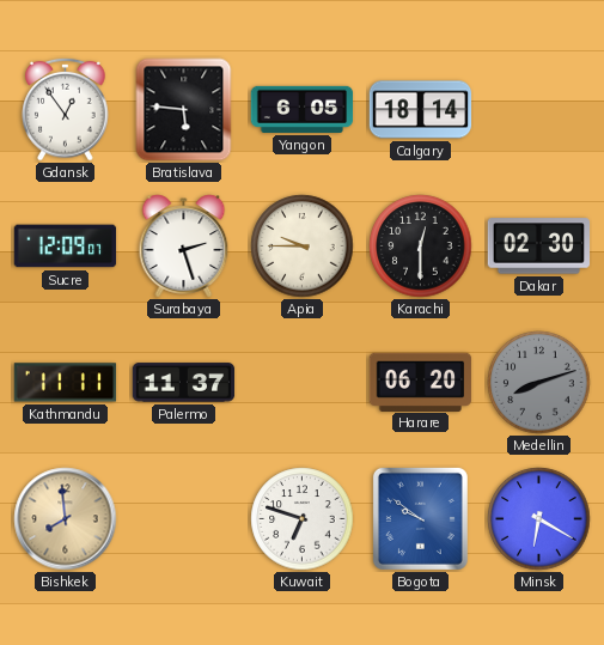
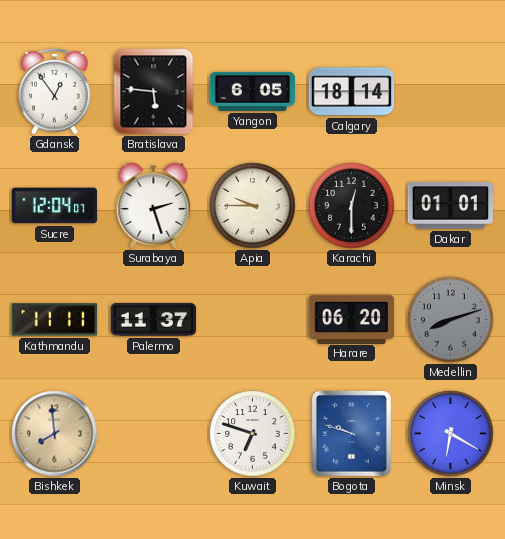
Sucre: 12:09 -> 12:04
Dakar: 02:30 -> 01:01
Bogota: 9:51 -> 9:48
